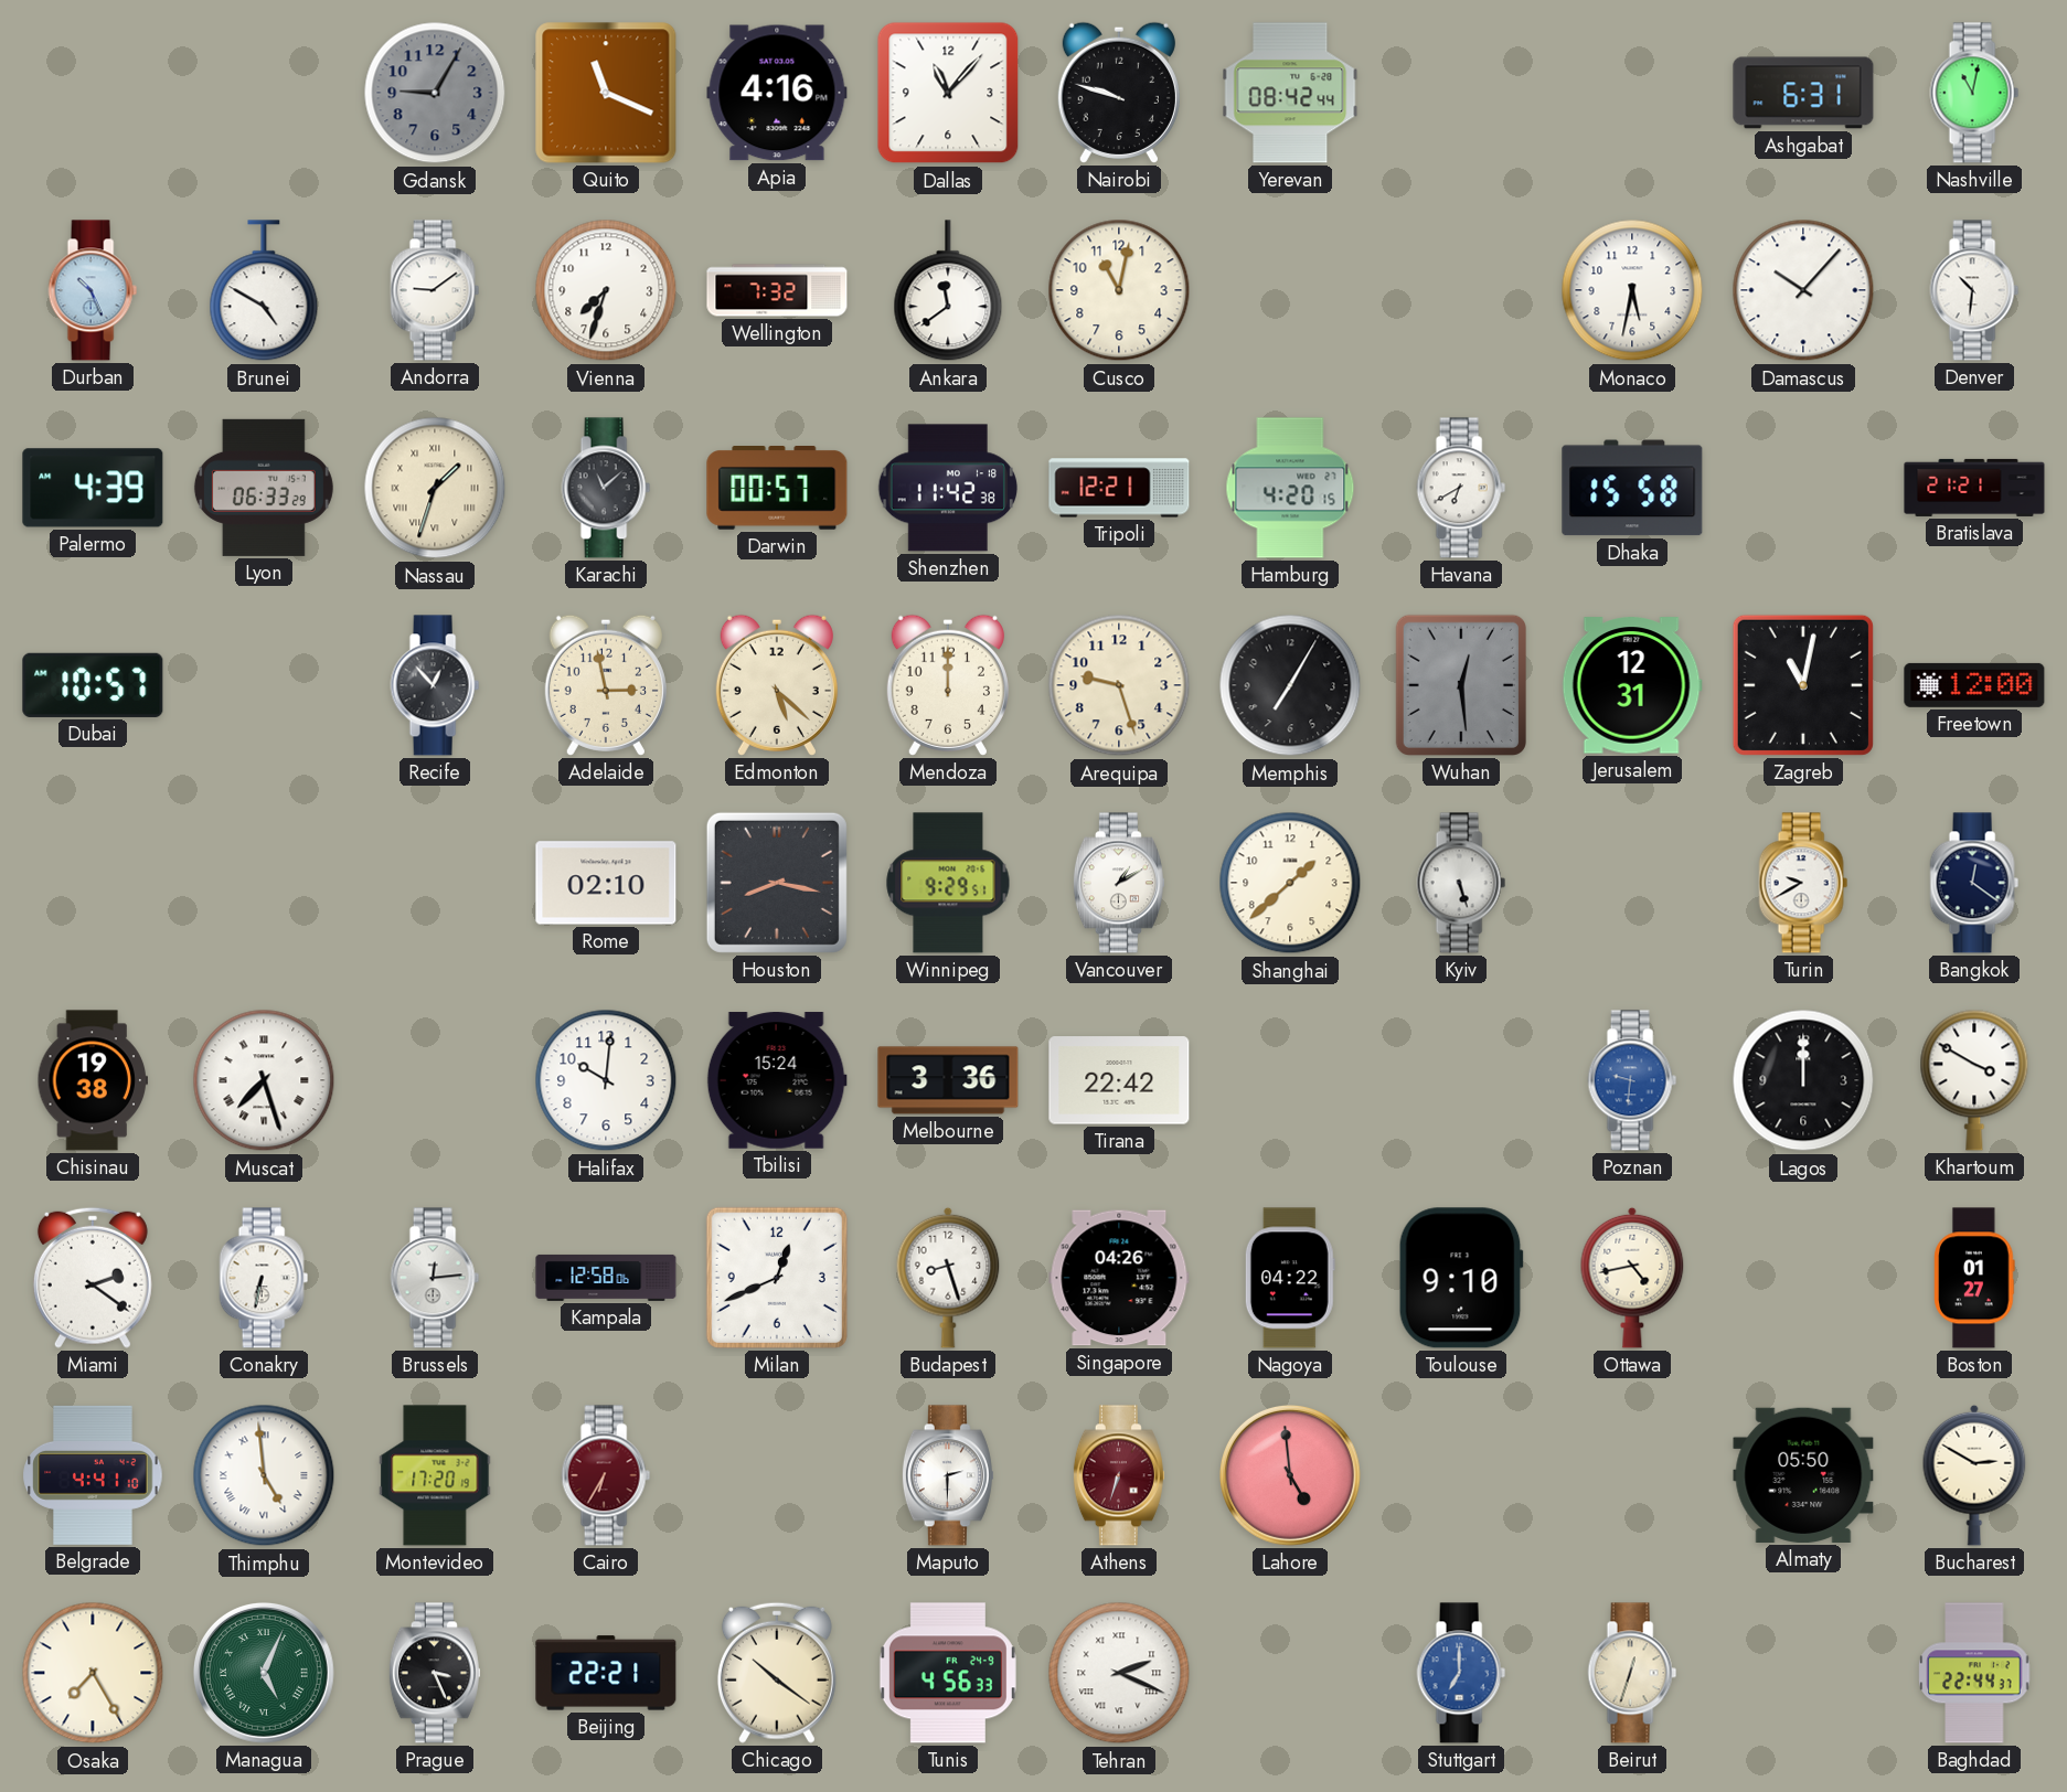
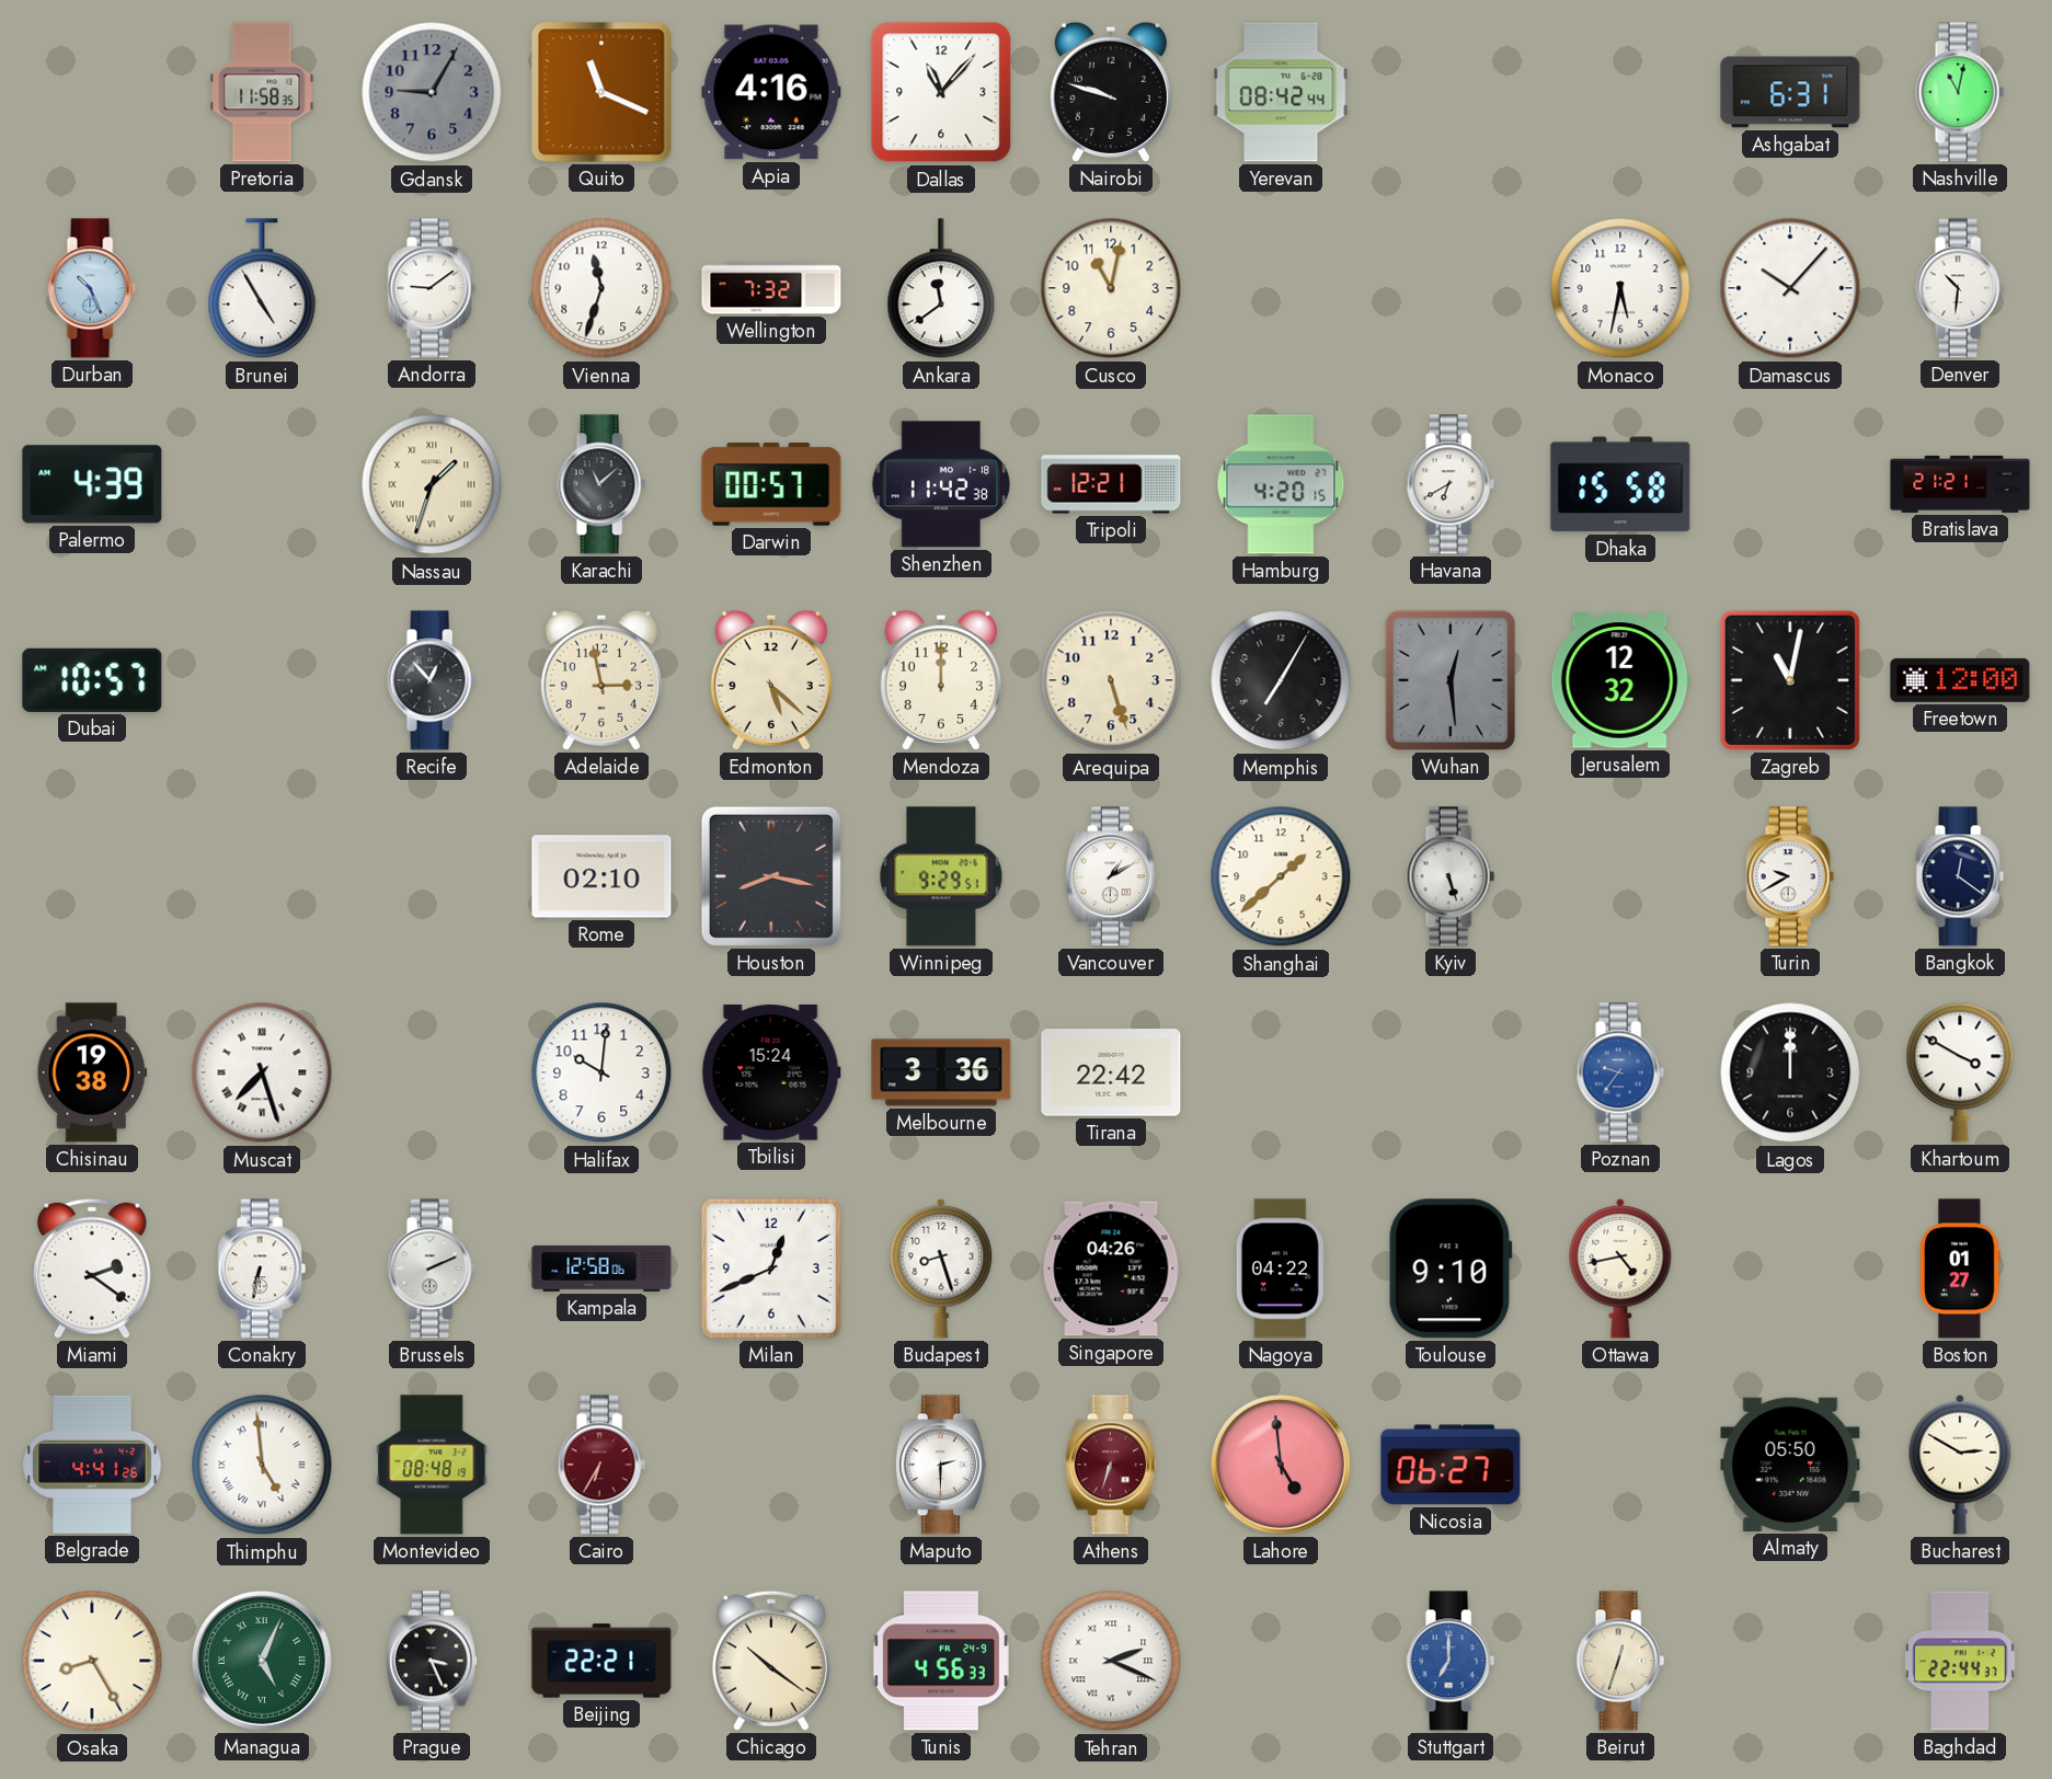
Pretoria: none -> 11:58
Brunei: 4:50 -> 4:55
Vienna: 7:33 -> 11:33
Lyon: 06:33 -> none
Arequipa: 9:27 -> 5:27
Jerusalem: 12:31 -> 12:32
Poznan: 9:31 -> 9:36
Brussels: 12:14 -> 2:11
Belgrade: 4:41:10 -> 4:41:26
Montevideo: 17:20 -> 08:48
Nicosia: none -> 06:27
Osaka: 7:25 -> 8:25
